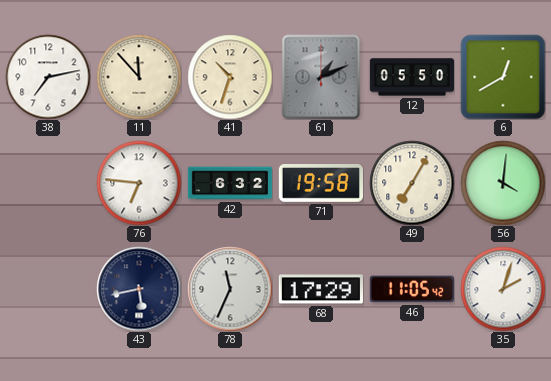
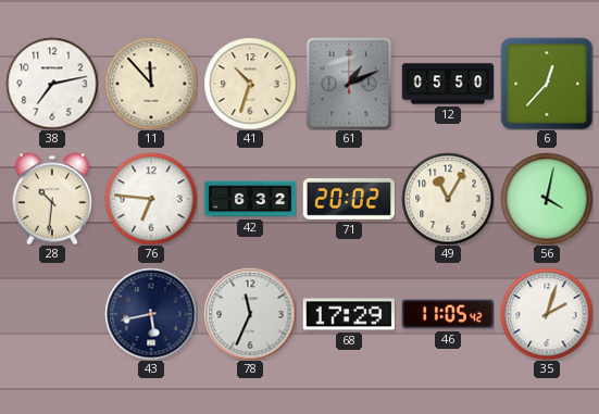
6: 12:40 -> 12:37
28: none -> 10:31
71: 19:58 -> 20:02
49: 7:05 -> 11:05
56: 4:01 -> 4:02
